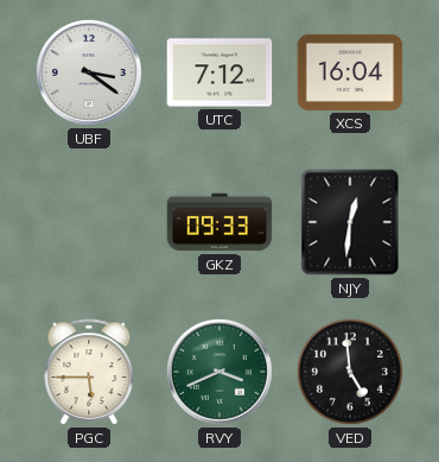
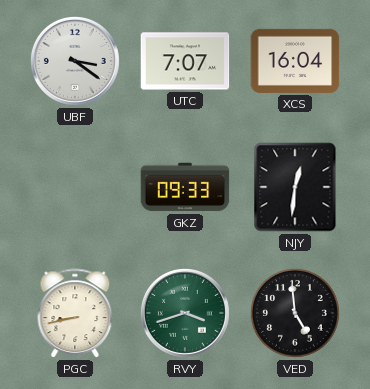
UTC: 7:12 -> 7:07
PGC: 5:45 -> 8:43
RVY: 3:41 -> 3:42
